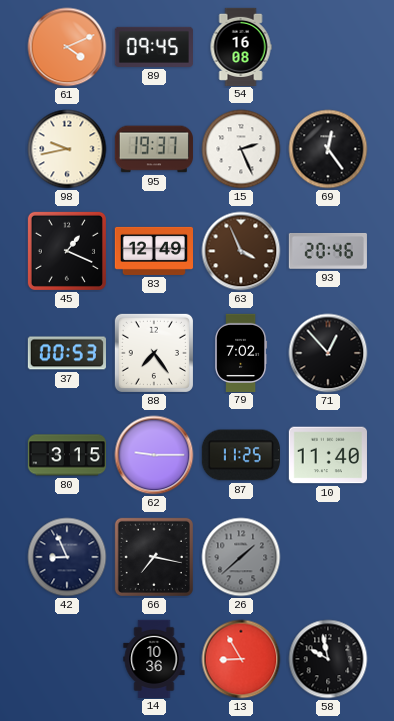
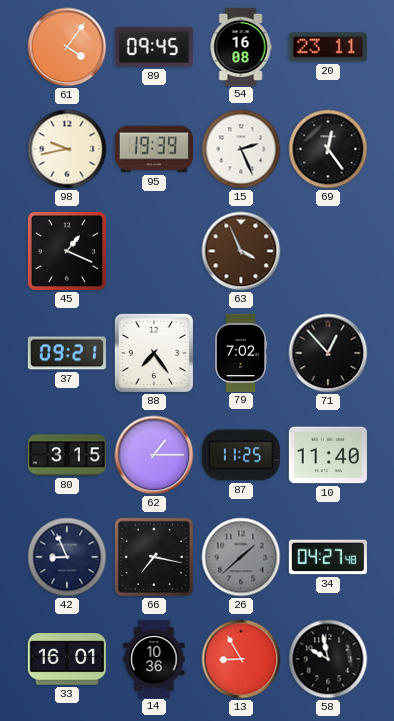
61: 4:11 -> 4:06
20: none -> 23:11
95: 19:37 -> 19:39
83: 12:49 -> none
93: 20:46 -> none
37: 00:53 -> 09:21
62: 9:15 -> 1:15
34: none -> 04:27
33: none -> 16:01
